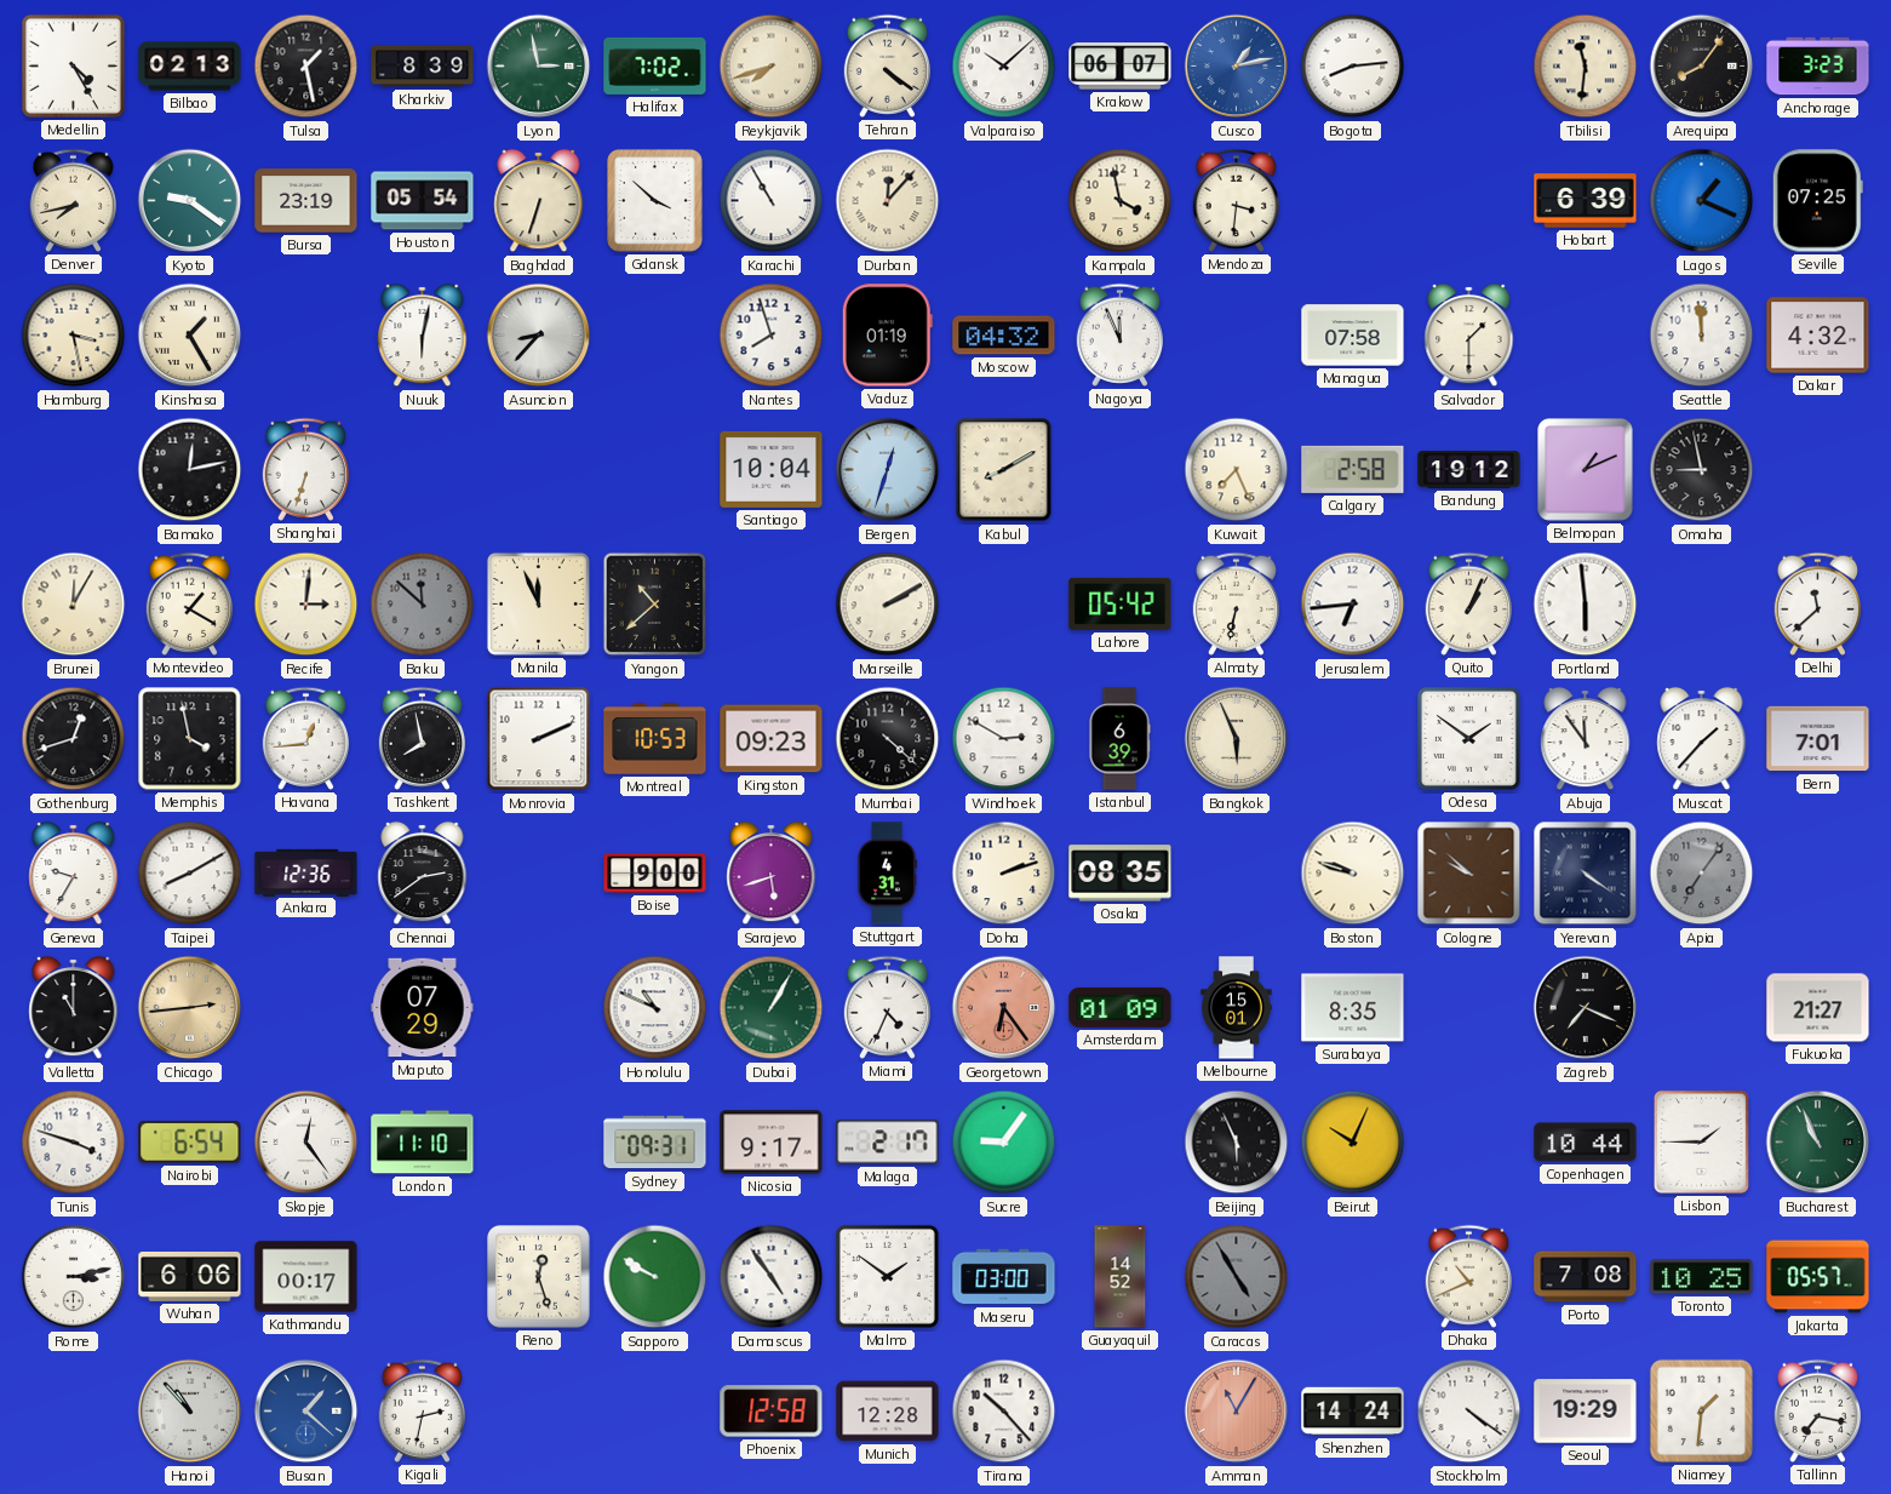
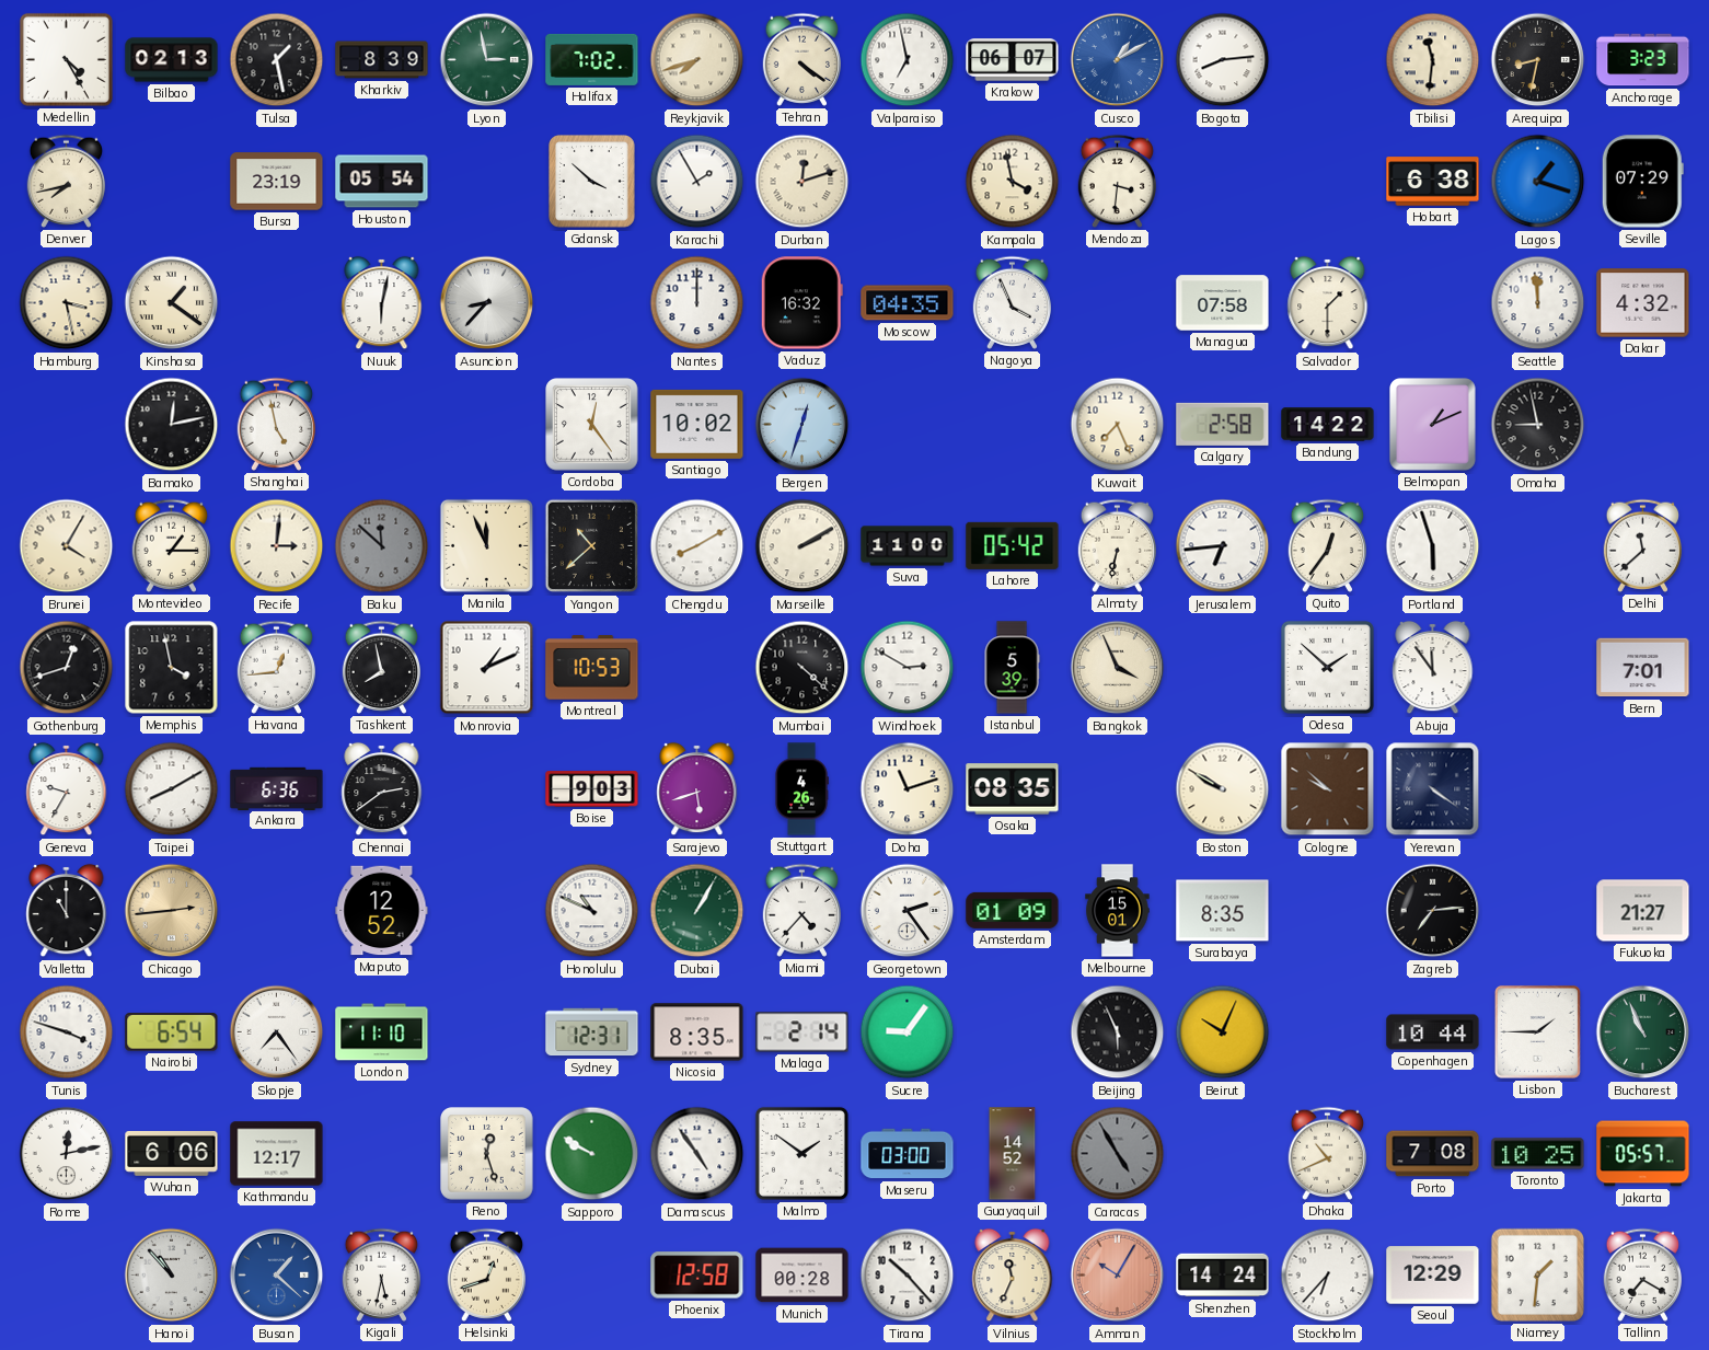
Valparaiso: 10:08 -> 6:58
Cusco: 1:13 -> 1:10
Arequipa: 8:06 -> 8:32
Kyoto: 9:21 -> none
Baghdad: 6:33 -> none
Karachi: 10:55 -> 1:55
Durban: 12:07 -> 12:12
Hobart: 6:39 -> 6:38
Lagos: 1:19 -> 1:18
Seville: 07:25 -> 07:29
Kinshasa: 1:25 -> 1:21
Nantes: 7:57 -> 12:00
Vaduz: 01:19 -> 16:32
Moscow: 04:32 -> 04:35
Nagoya: 11:56 -> 3:56
Shanghai: 6:33 -> 4:58
Cordoba: none -> 12:24
Santiago: 10:04 -> 10:02
Kabul: 8:10 -> none
Bandung: 19:12 -> 14:22
Brunei: 12:05 -> 4:05
Montevideo: 1:20 -> 1:15
Chengdu: none -> 8:10
Suva: none -> 11:00
Quito: 1:04 -> 12:36
Portland: 5:59 -> 5:57
Monrovia: 2:11 -> 1:11
Kingston: 09:23 -> none
Istanbul: 6:39 -> 5:39
Bangkok: 5:56 -> 3:56
Odesa: 1:51 -> 1:52
Muscat: 1:37 -> none
Ankara: 12:36 -> 6:36
Boise: 9:00 -> 9:03
Stuttgart: 4:31 -> 4:26
Doha: 2:12 -> 11:12
Boston: 9:48 -> 9:50
Apia: 7:06 -> none
Maputo: 07:29 -> 12:52
Miami: 4:34 -> 4:37
Georgetown: 6:24 -> 2:24
Georgetown dial: salmon -> white
Zagreb: 7:19 -> 7:14
Skopje: 12:24 -> 7:24
Sydney: 09:31 -> 12:31
Nicosia: 9:17 -> 8:35
Malaga: 2:17 -> 2:14
Rome: 3:13 -> 12:13
Kathmandu: 00:17 -> 12:17
Kigali: 2:32 -> 5:32
Helsinki: none -> 12:42
Munich: 12:28 -> 00:28
Vilnius: none -> 11:34
Amman: 11:05 -> 10:05
Stockholm: 4:21 -> 6:37
Seoul: 19:29 -> 12:29
Tallinn: 7:17 -> 7:20
